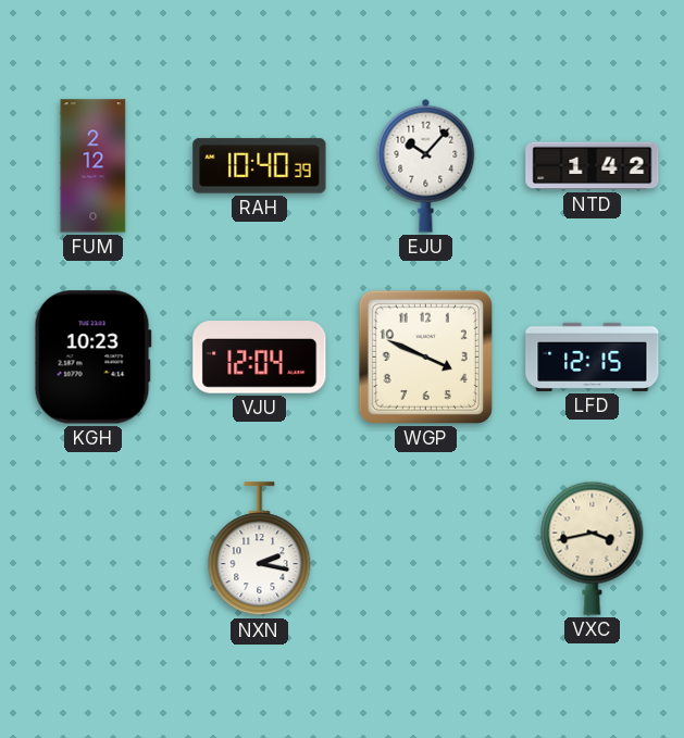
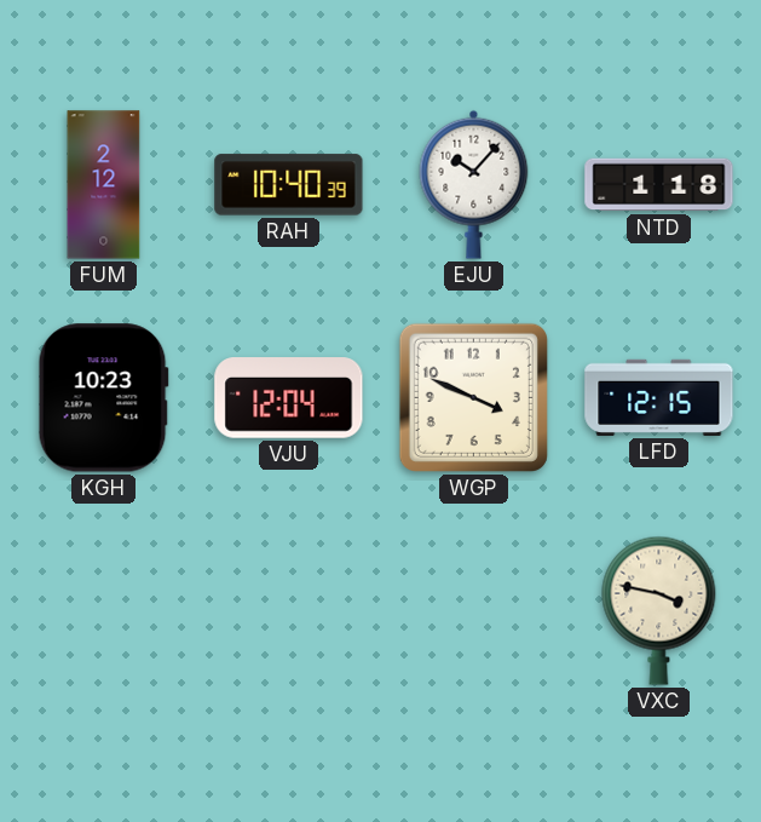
NTD: 1:42 -> 1:18
NXN: 2:17 -> none
VXC: 3:43 -> 3:47
